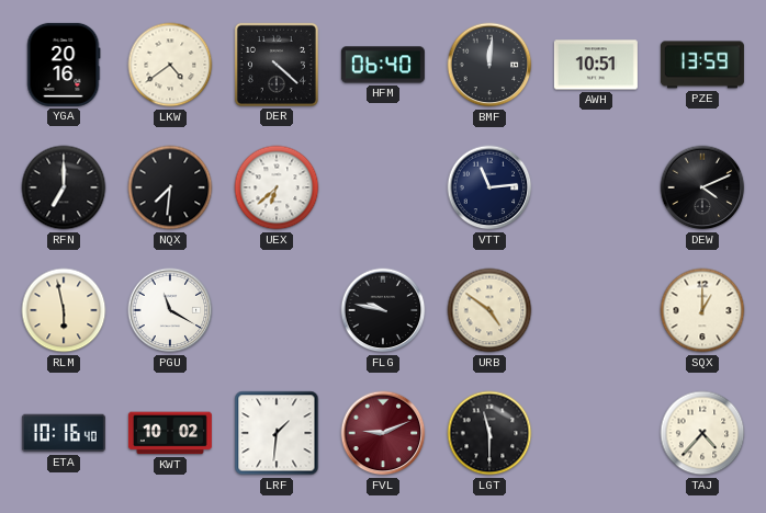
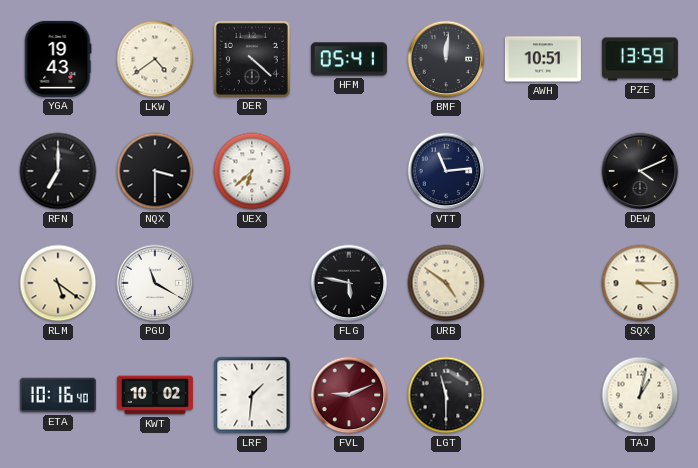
YGA: 20:16 -> 19:43
HFM: 06:40 -> 05:41
NQX: 7:31 -> 3:30
RLM: 5:58 -> 5:21
FLG: 9:47 -> 5:47
SQX: 1:00 -> 4:15
TAJ: 4:37 -> 1:02
